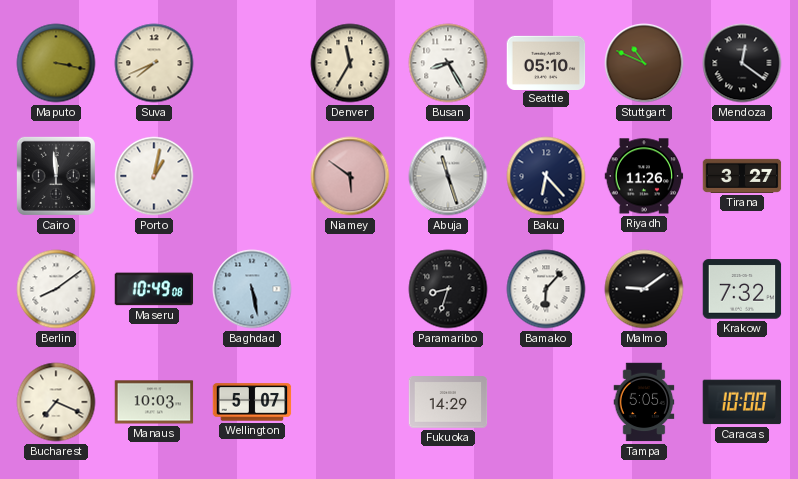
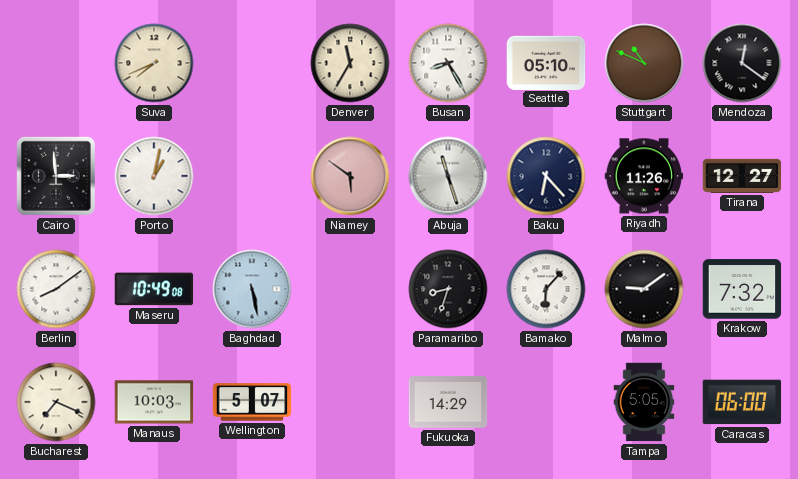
Maputo: 3:17 -> none
Cairo: 11:59 -> 2:59
Tirana: 3:27 -> 12:27
Caracas: 10:00 -> 06:00
